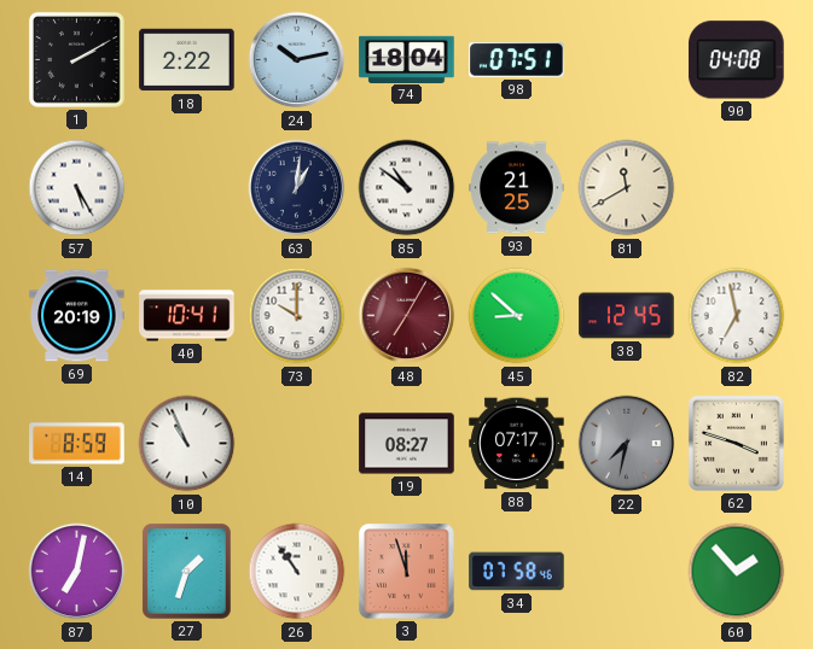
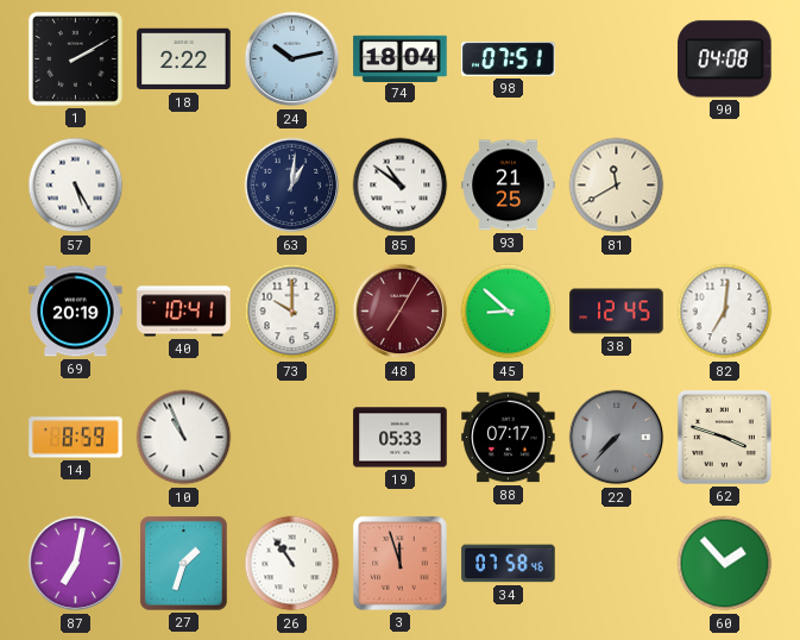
82: 6:58 -> 7:01
19: 08:27 -> 05:33
22: 7:32 -> 7:37
